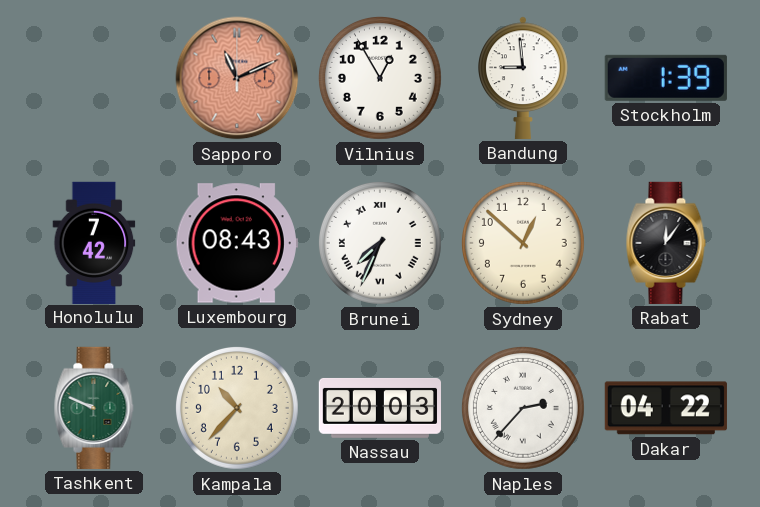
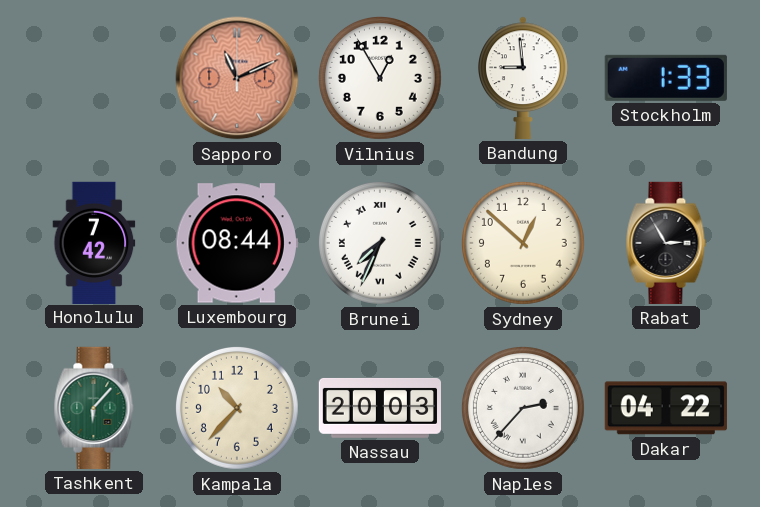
Stockholm: 1:39 -> 1:33
Luxembourg: 08:43 -> 08:44
Rabat: 12:06 -> 2:55
Tashkent: 9:49 -> 6:07
